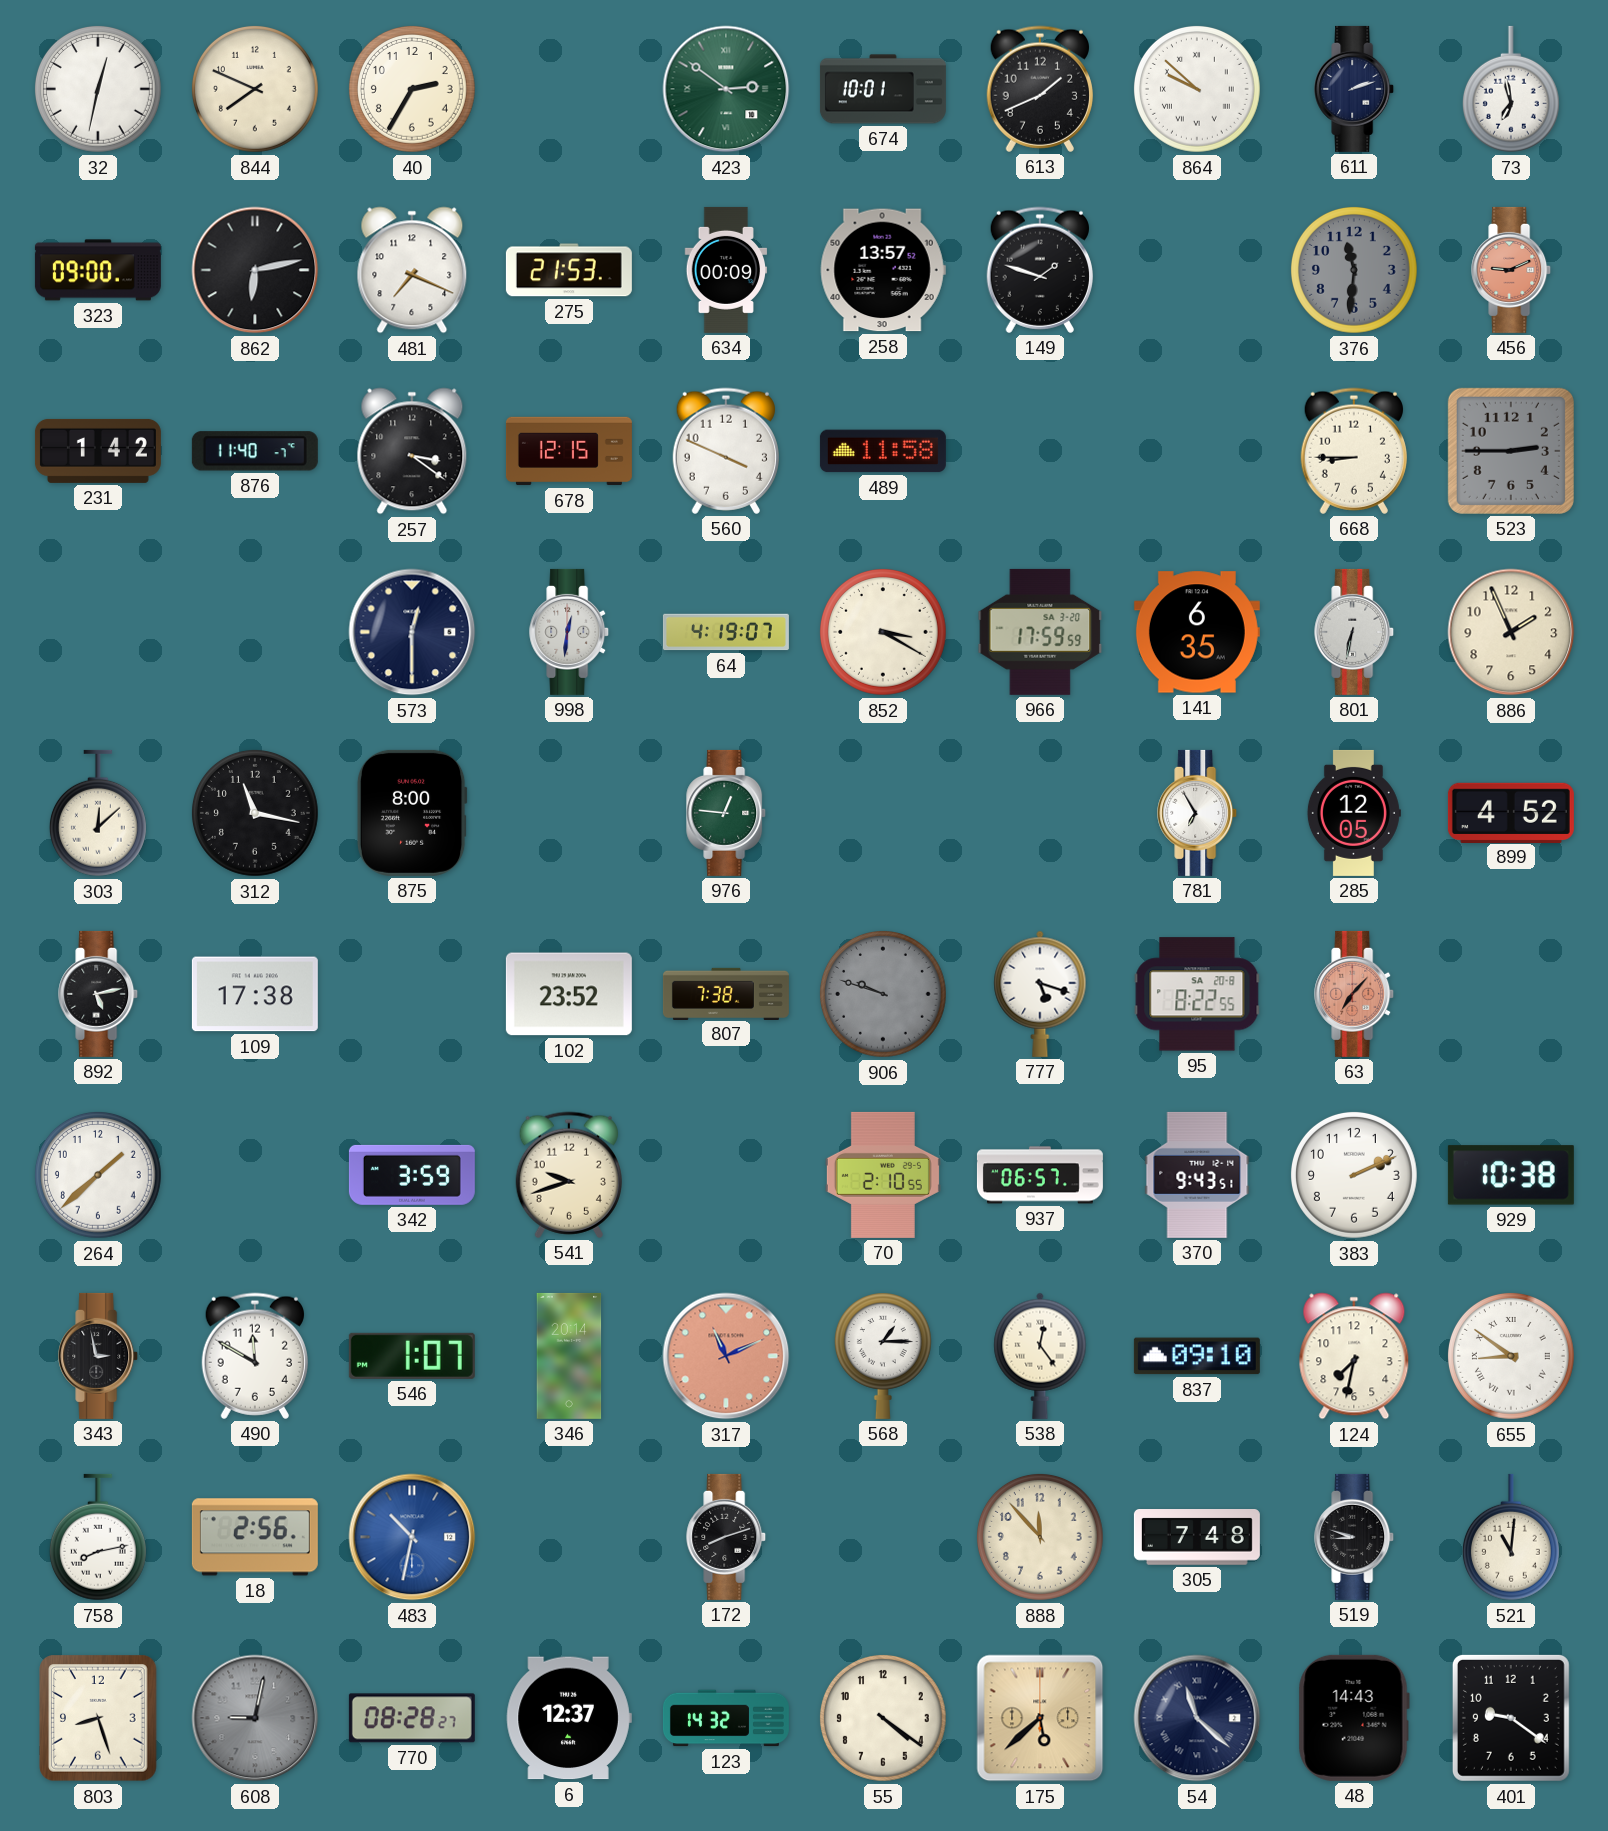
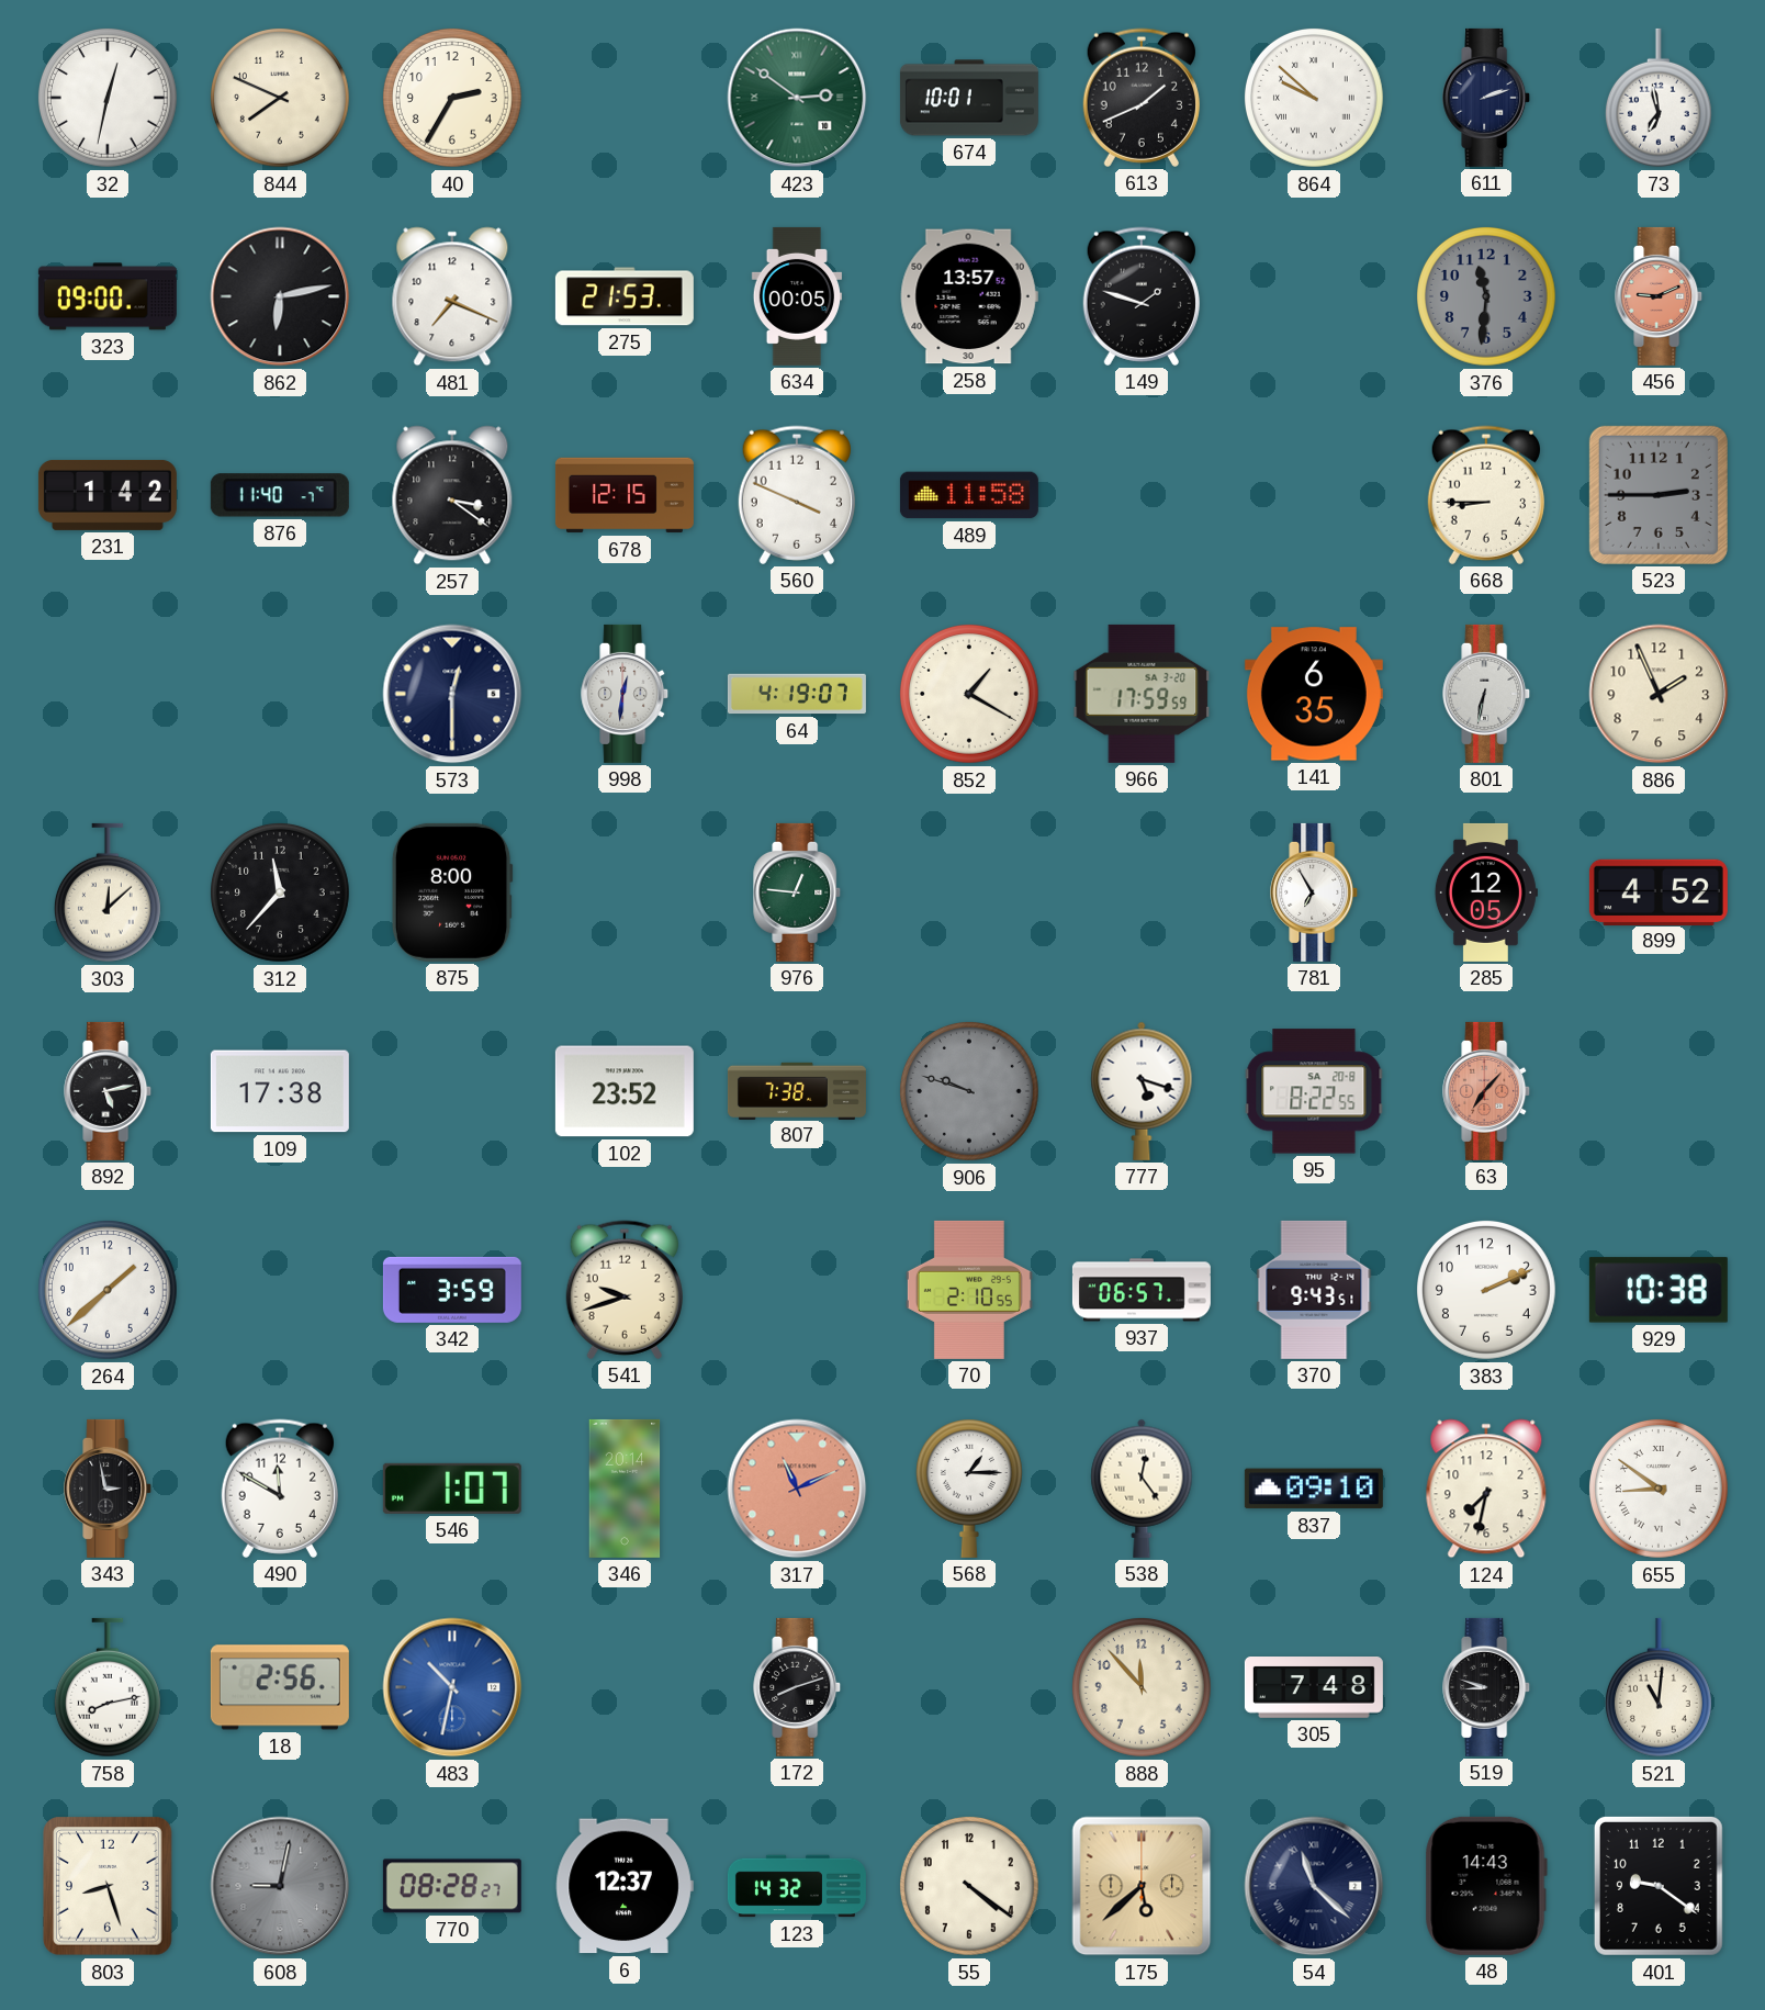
634: 00:09 -> 00:05
852: 3:20 -> 1:20
312: 11:17 -> 11:37
